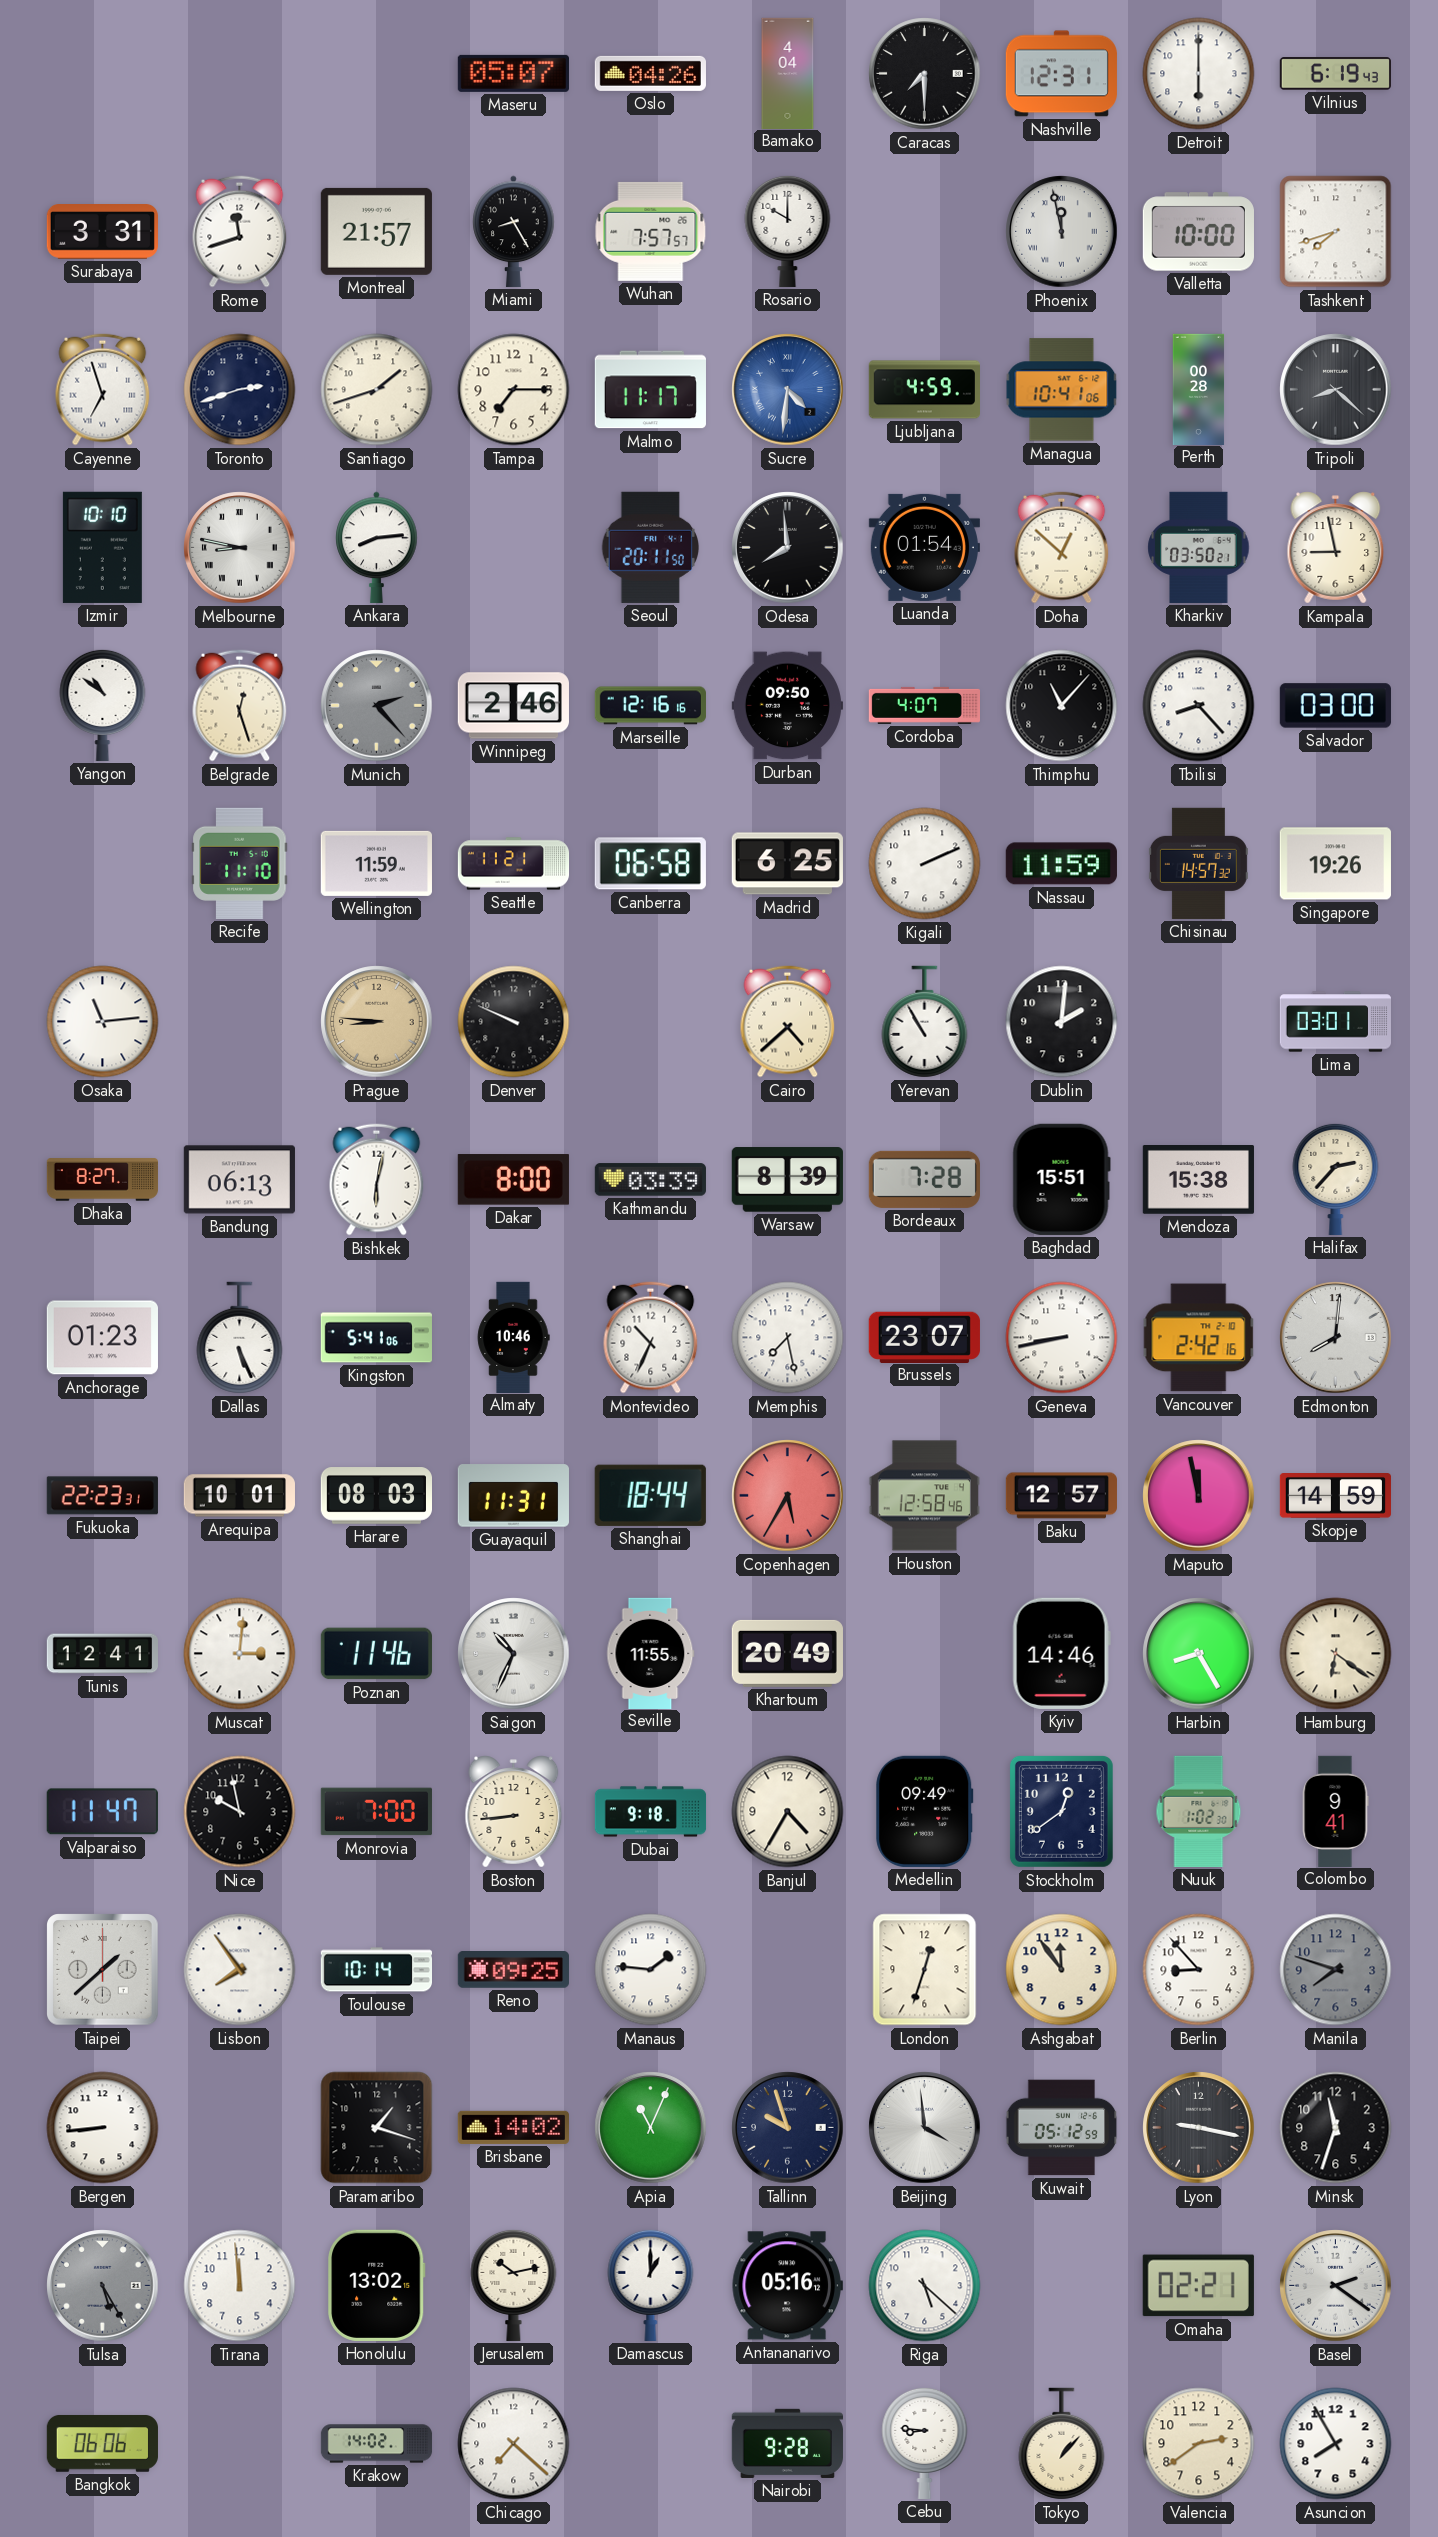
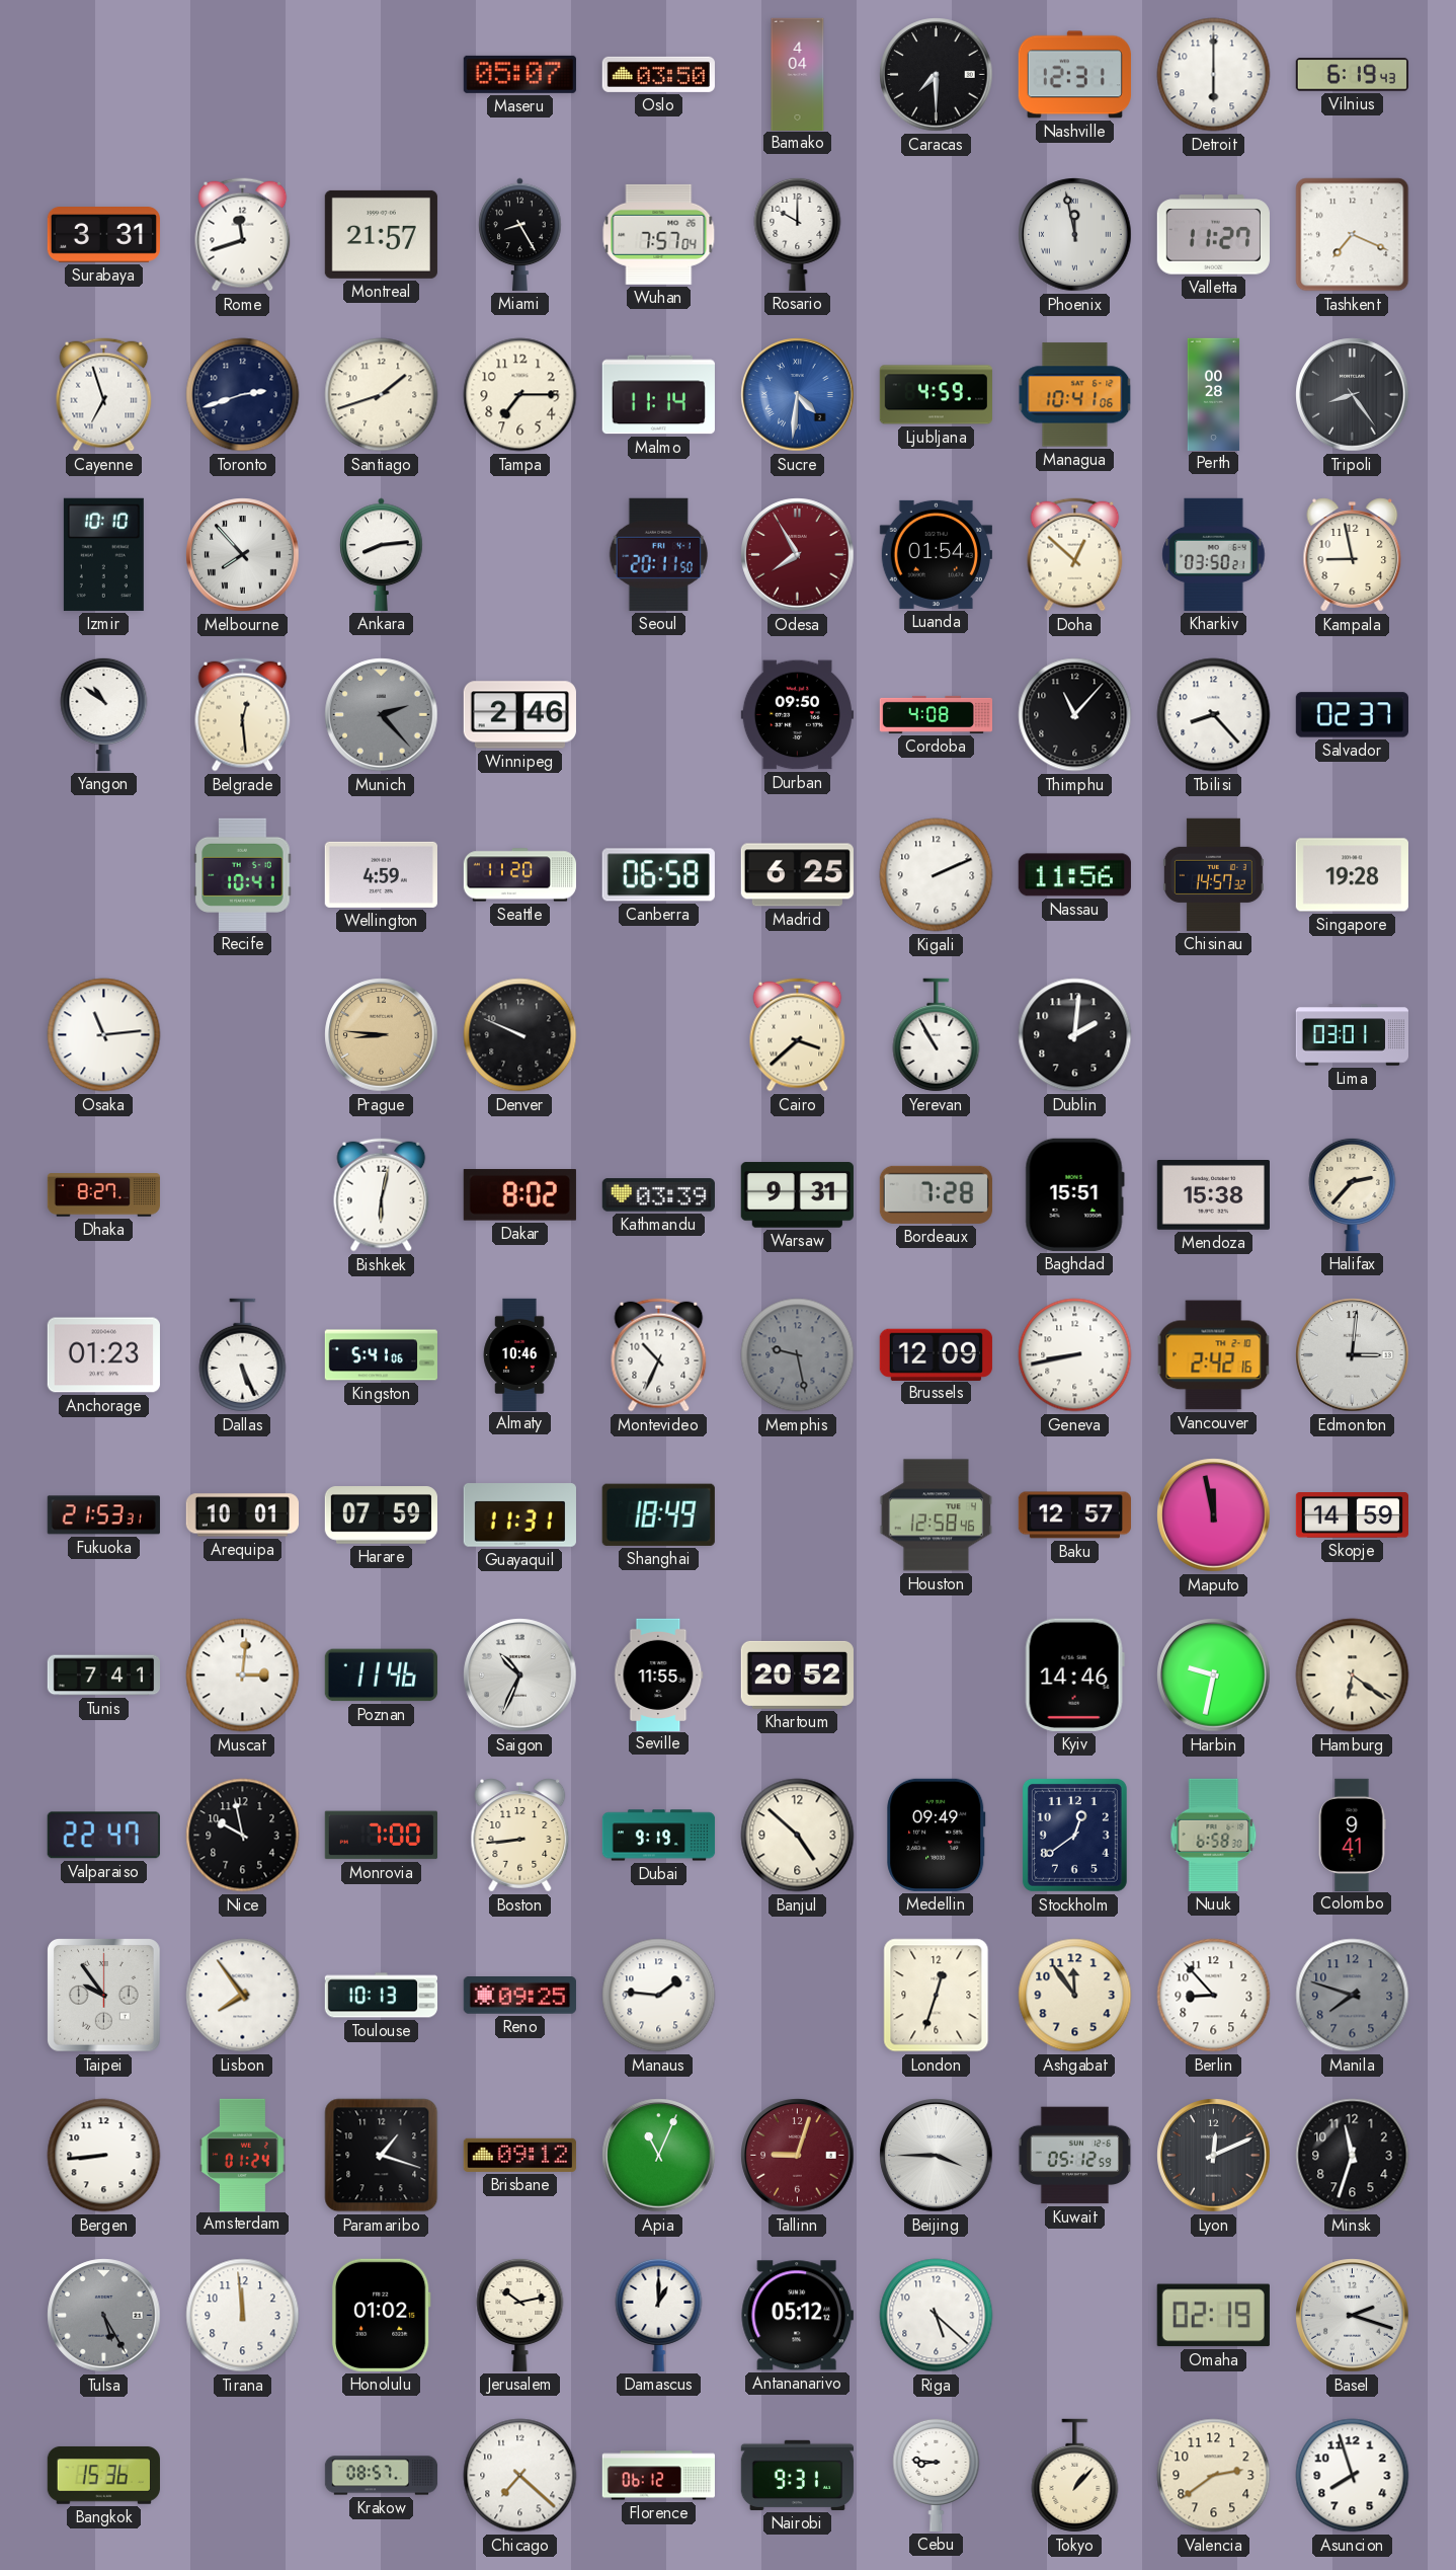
Oslo: 04:26 -> 03:50
Wuhan: 7:57:57 -> 7:57:04
Valletta: 10:00 -> 11:27
Tashkent: 7:42 -> 7:19
Malmo: 11:17 -> 11:14
Tripoli: 8:22 -> 8:24
Melbourne: 8:47 -> 7:53
Odesa: 7:59 -> 7:55
Odesa dial: black -> burgundy
Belgrade: 12:27 -> 12:29
Marseille: 12:16 -> none
Cordoba: 4:07 -> 4:08
Salvador: 03:00 -> 02:37
Recife: 11:10 -> 10:41
Wellington: 11:59 -> 4:59
Seattle: 11:21 -> 11:20
Nassau: 11:59 -> 11:56
Singapore: 19:26 -> 19:28
Cairo: 4:38 -> 3:38
Bandung: 06:13 -> none
Dakar: 8:00 -> 8:02
Warsaw: 8:39 -> 9:31
Memphis: 7:28 -> 9:28
Memphis dial: white -> grey
Brussels: 23:07 -> 12:09
Edmonton: 8:01 -> 3:01
Fukuoka: 22:23 -> 21:53
Harare: 08:03 -> 07:59
Shanghai: 18:44 -> 18:49
Copenhagen: 5:35 -> none
Tunis: 12:41 -> 7:41
Khartoum: 20:49 -> 20:52
Harbin: 8:25 -> 9:32
Valparaiso: 11:47 -> 22:47
Dubai: 9:18 -> 9:19
Banjul: 4:35 -> 4:52
Nuuk: 1:02 -> 6:58
Taipei: 1:38 -> 9:54
Toulouse: 10:14 -> 10:13
Amsterdam: none -> 01:24
Brisbane: 14:02 -> 09:12
Tallinn: 9:57 -> 9:03
Tallinn dial: navy -> burgundy
Beijing: 3:59 -> 3:45
Lyon: 9:17 -> 12:11
Honolulu: 13:02 -> 01:02
Antananarivo: 05:16 -> 05:12
Omaha: 02:21 -> 02:19
Basel: 2:21 -> 2:18
Bangkok: 06:06 -> 15:36
Krakow: 14:02 -> 08:57
Florence: none -> 06:12
Nairobi: 9:28 -> 9:31
Asuncion: 7:55 -> 7:57
